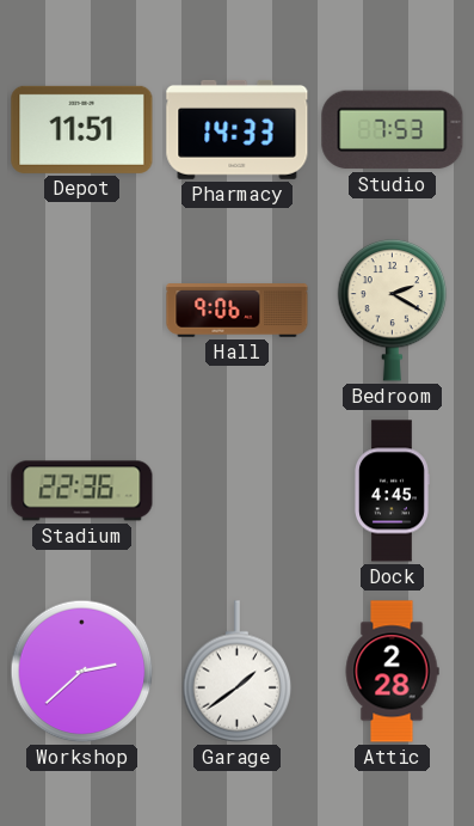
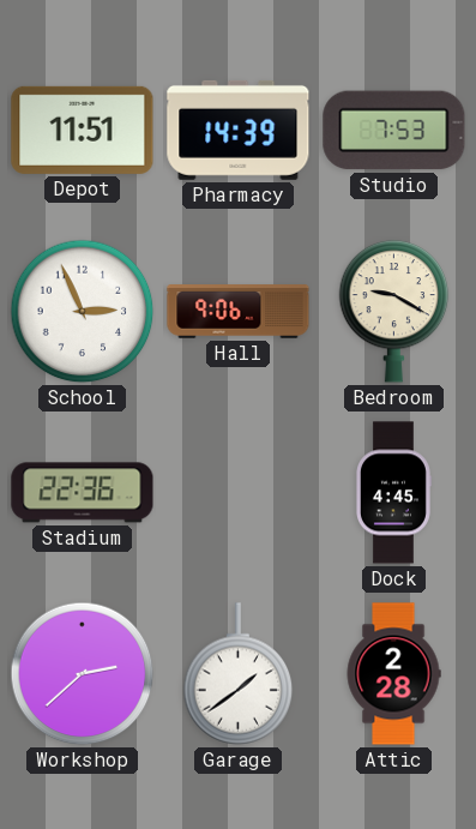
Pharmacy: 14:33 -> 14:39
School: none -> 2:56
Bedroom: 2:20 -> 9:20
